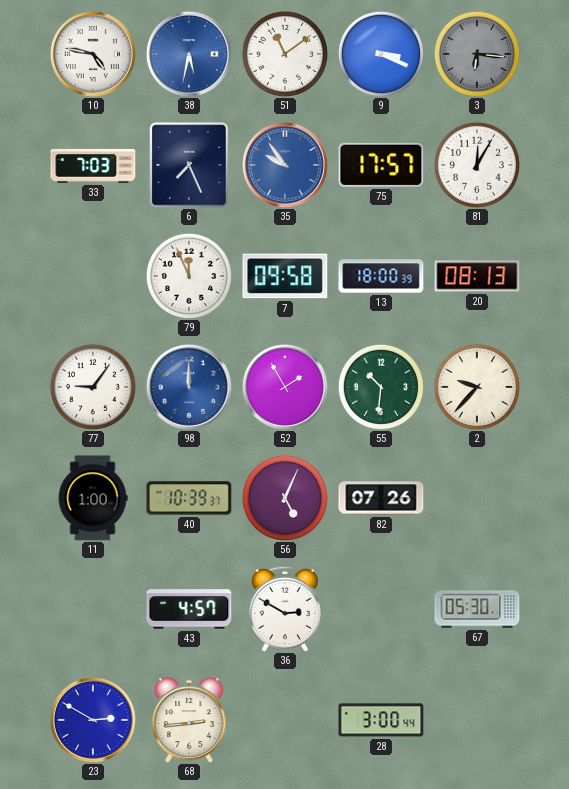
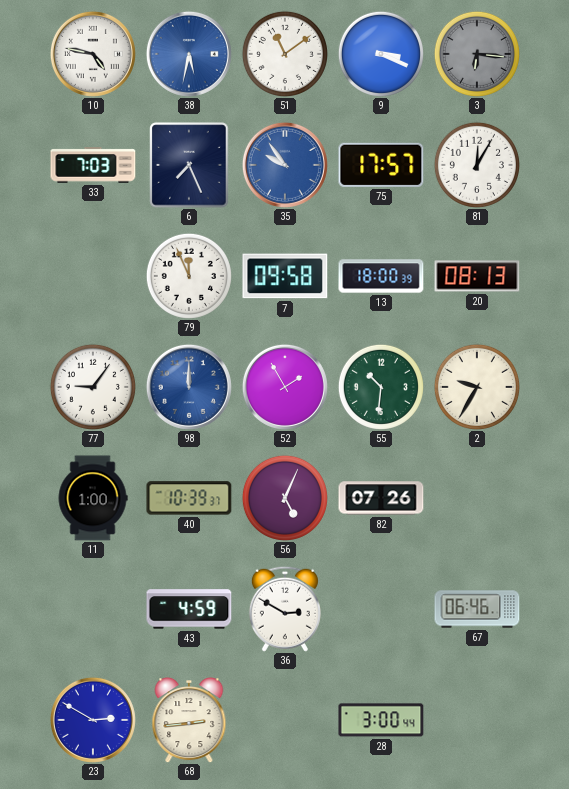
2: 9:37 -> 9:35
43: 4:57 -> 4:59
67: 05:30 -> 06:46
